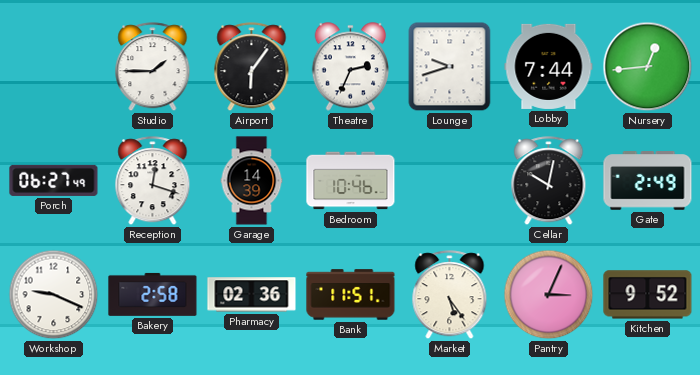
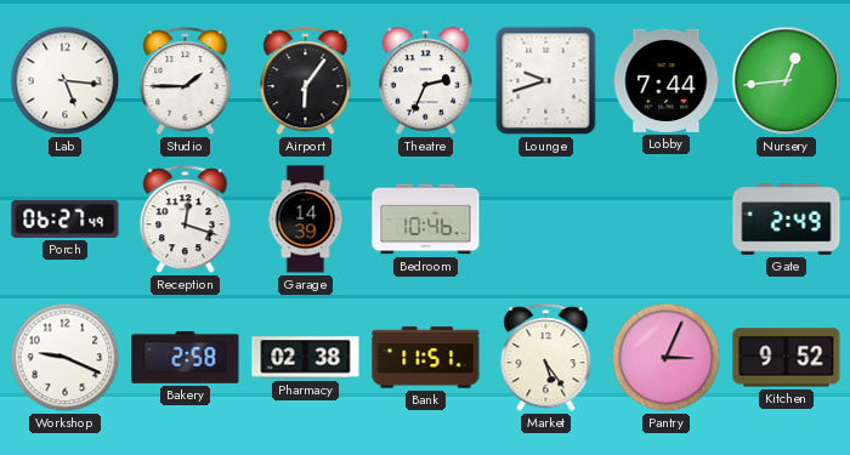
Lab: none -> 5:16
Cellar: 10:02 -> none
Pharmacy: 02:36 -> 02:38
